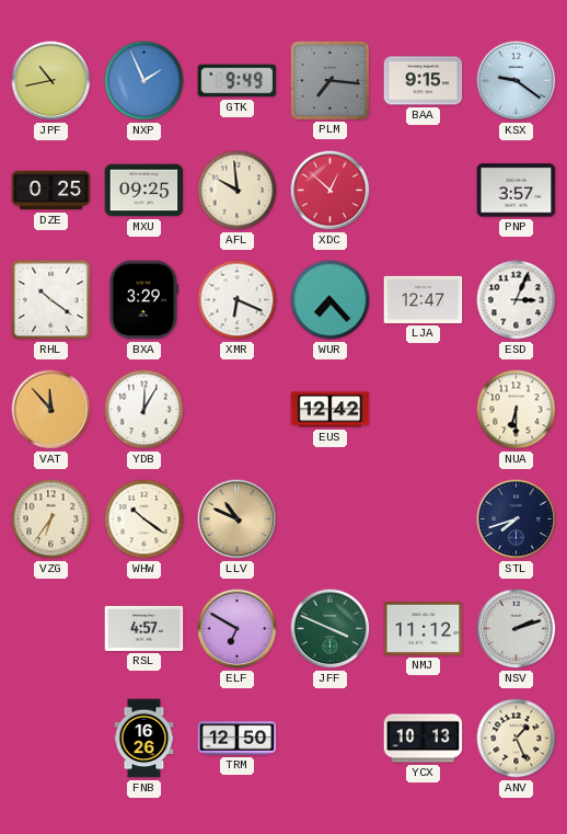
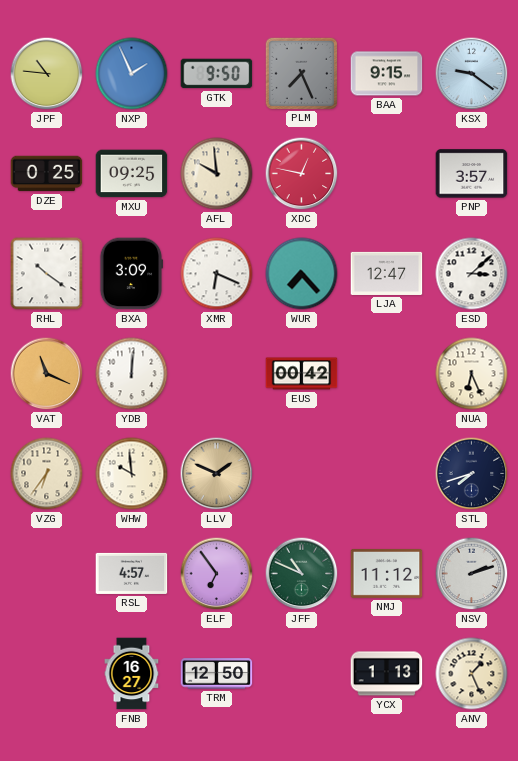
JPF: 10:43 -> 10:46
GTK: 9:49 -> 9:50
PLM: 7:16 -> 7:26
XDC: 12:52 -> 12:47
BXA: 3:29 -> 3:09
ESD: 3:04 -> 3:08
VAT: 11:53 -> 11:19
YDB: 12:05 -> 12:01
EUS: 12:42 -> 00:42
NUA: 6:30 -> 6:26
WHW: 10:21 -> 9:59
LLV: 10:49 -> 1:49
ELF: 6:50 -> 6:54
JFF: 3:49 -> 10:49
FNB: 16:26 -> 16:27
YCX: 10:13 -> 1:13
